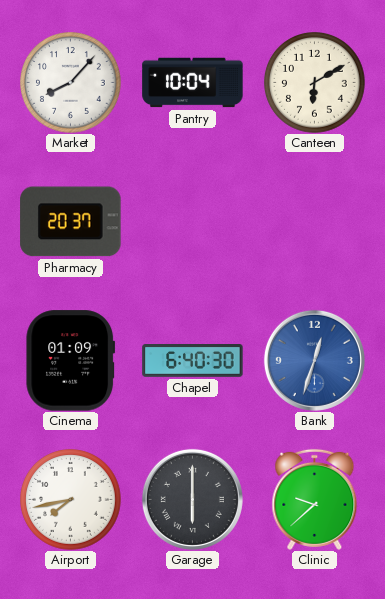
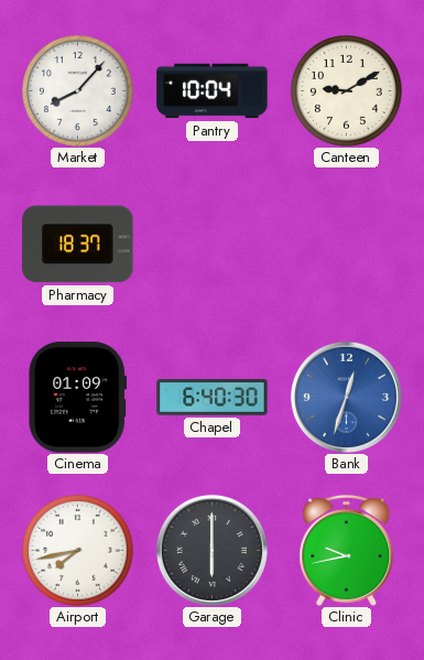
Canteen: 6:10 -> 9:10
Pharmacy: 20:37 -> 18:37
Clinic: 9:38 -> 9:43
